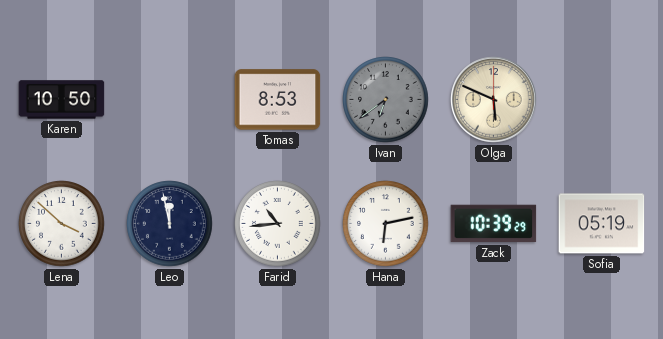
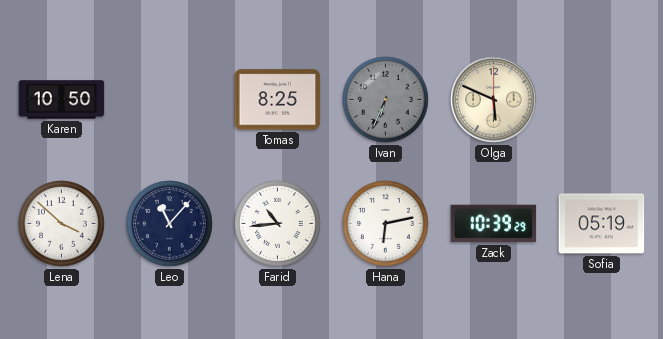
Tomas: 8:53 -> 8:25
Ivan: 6:39 -> 6:34
Leo: 11:58 -> 11:07
